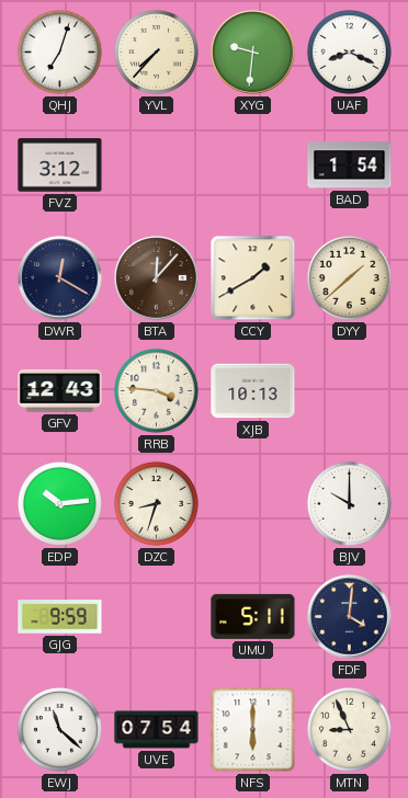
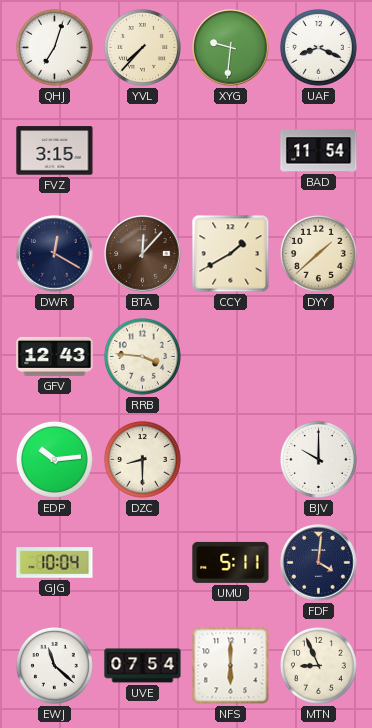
FVZ: 3:12 -> 3:15
BAD: 1:54 -> 11:54
XJB: 10:13 -> none
DZC: 8:33 -> 8:30
GJG: 9:59 -> 10:04
